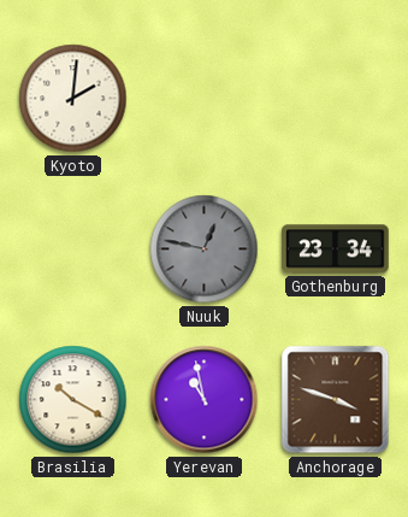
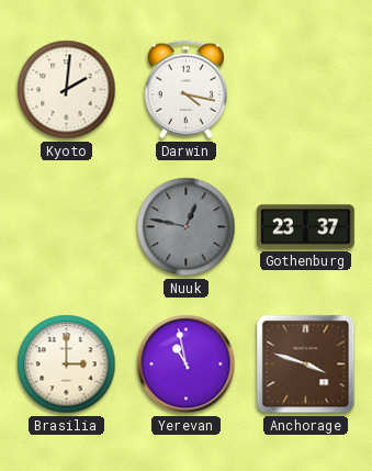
Darwin: none -> 4:17
Gothenburg: 23:34 -> 23:37
Brasilia: 10:20 -> 3:00
